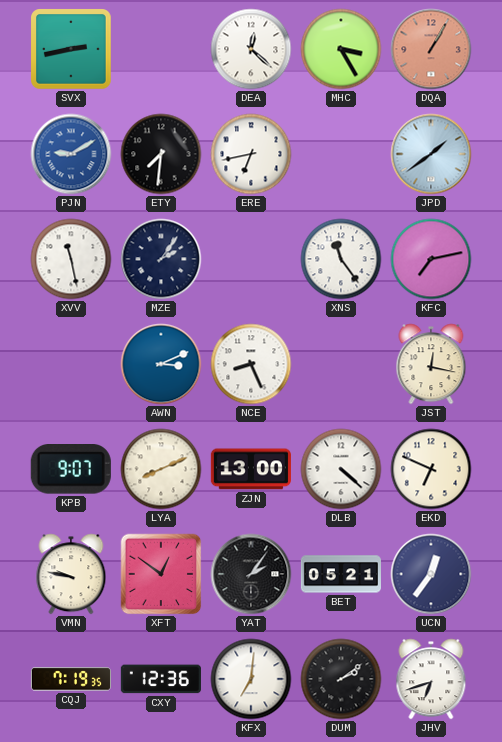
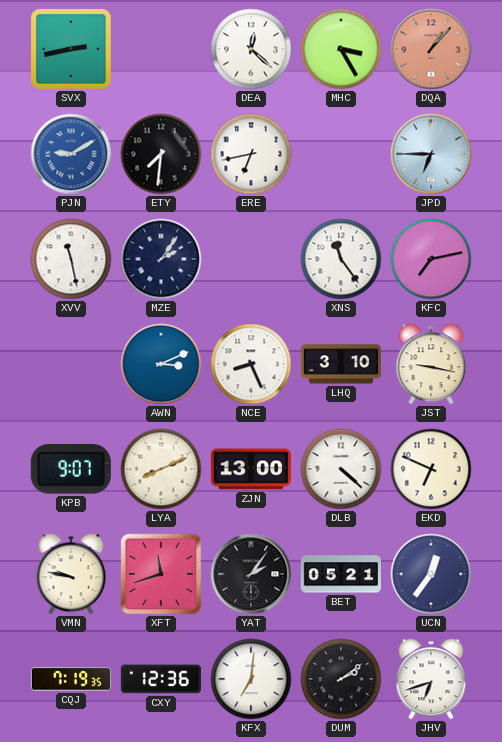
DQA: 1:05 -> 1:07
JPD: 1:39 -> 6:45
LHQ: none -> 3:10
JST: 12:17 -> 9:17
XFT: 12:51 -> 11:42
